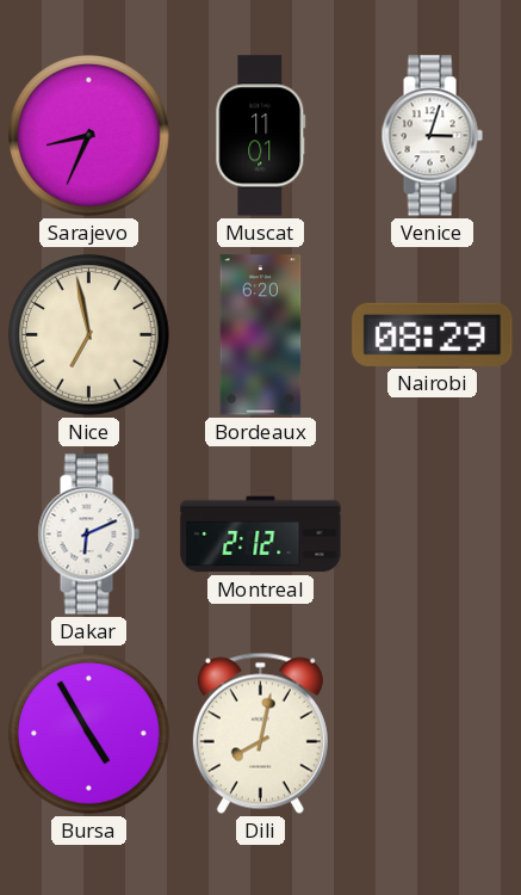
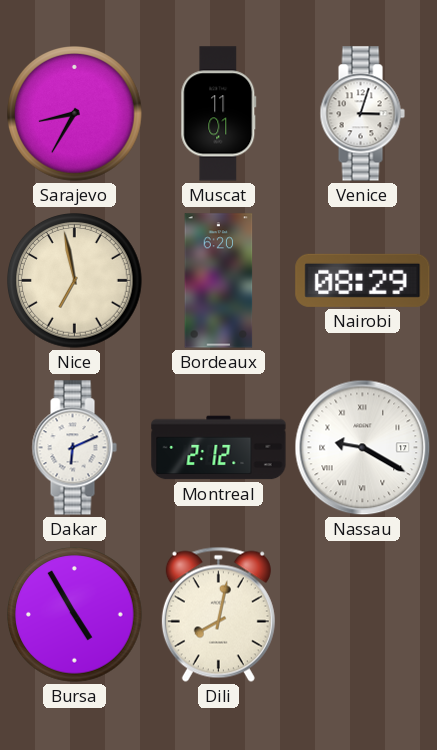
Sarajevo: 8:34 -> 8:35
Nassau: none -> 9:20
